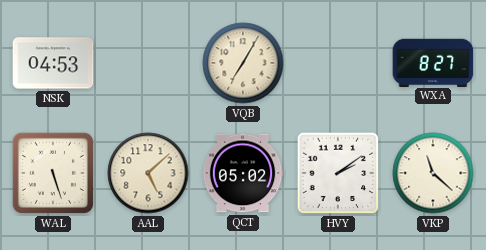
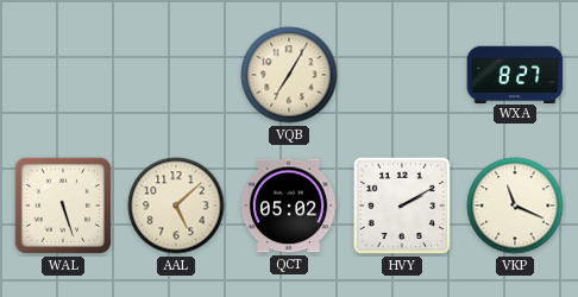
NSK: 04:53 -> none
HVY: 2:09 -> 2:10
VKP: 11:22 -> 11:19
